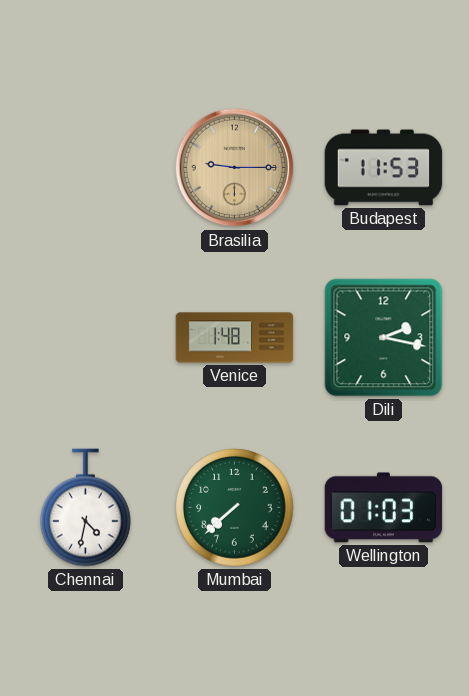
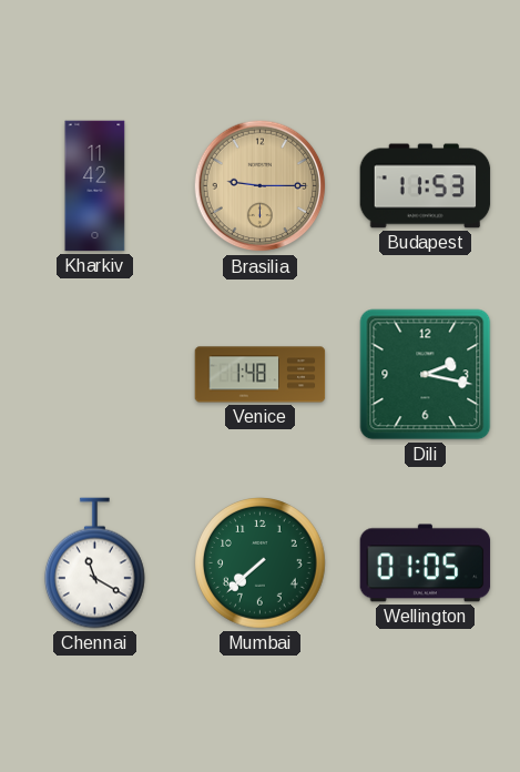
Kharkiv: none -> 11:42
Chennai: 4:32 -> 11:20
Wellington: 01:03 -> 01:05
